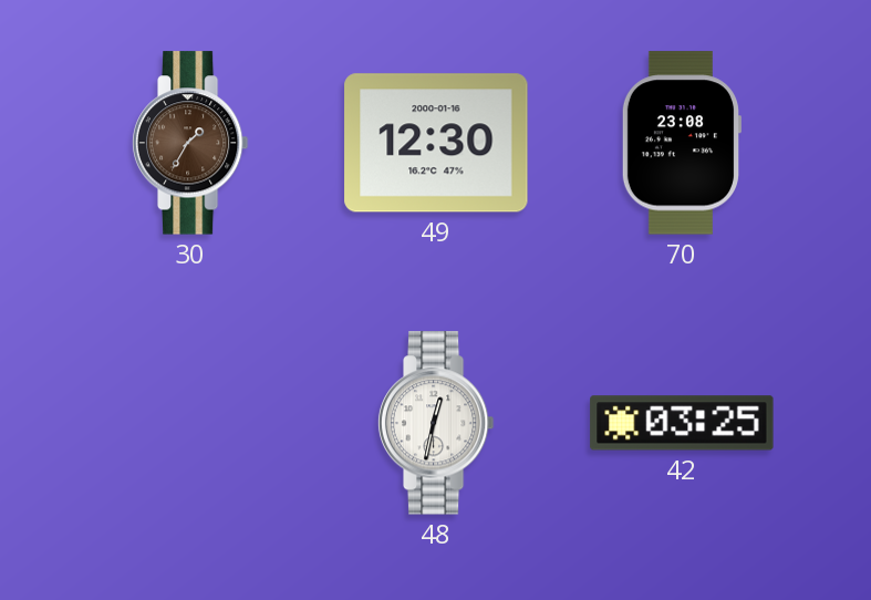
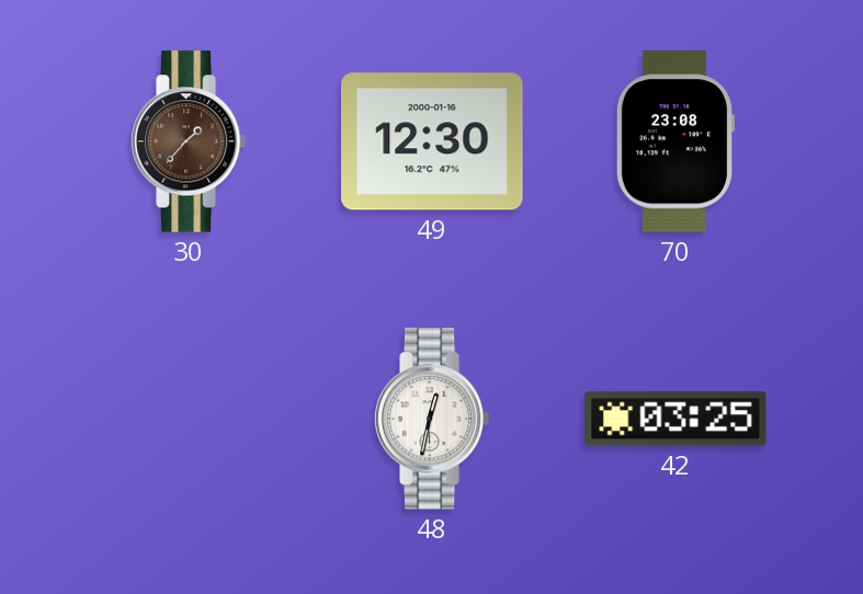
30: 1:35 -> 1:37
